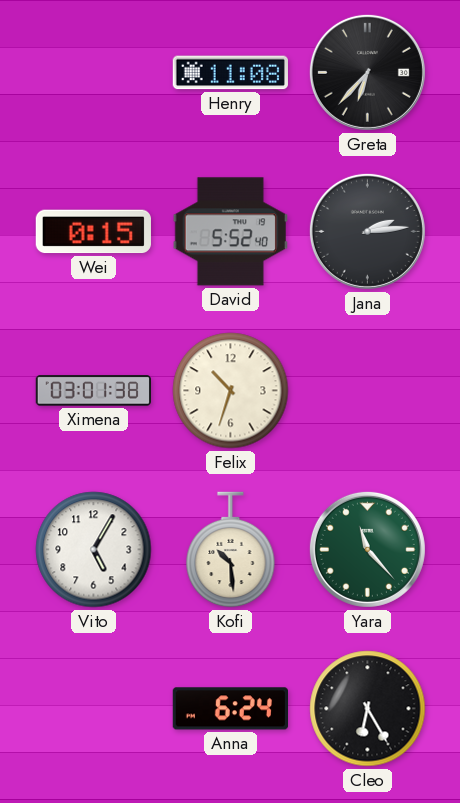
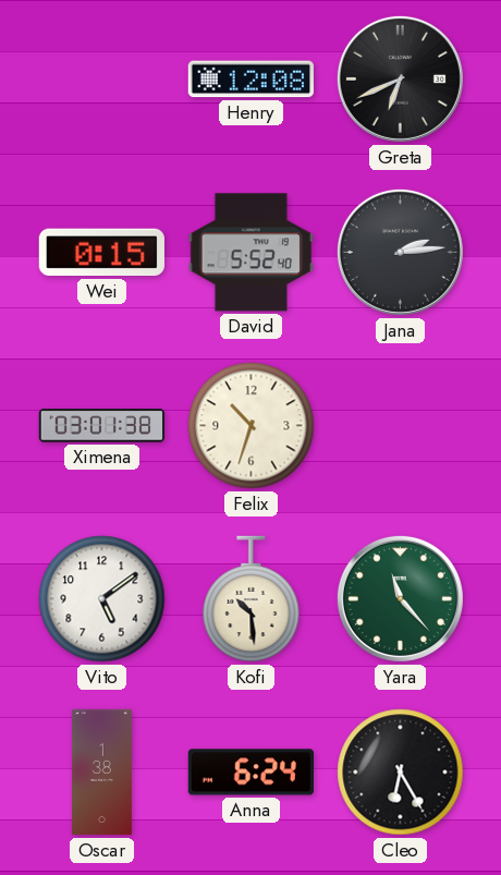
Henry: 11:08 -> 12:08
Greta: 6:37 -> 6:41
Vito: 5:05 -> 5:09
Oscar: none -> 1:38
